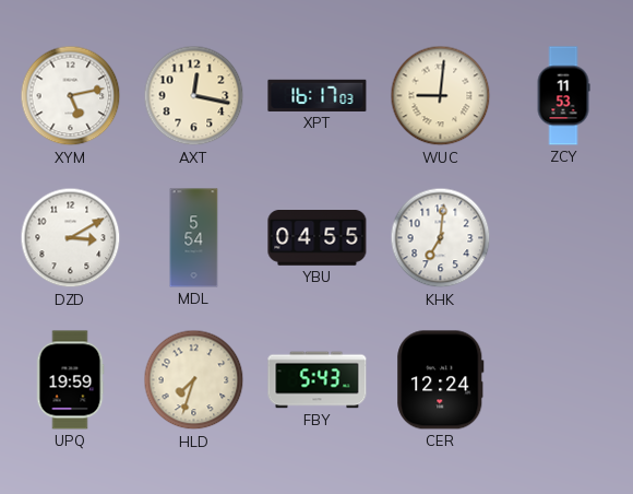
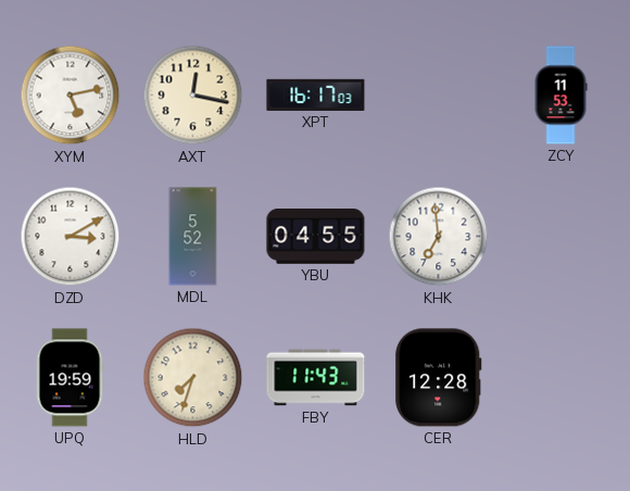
WUC: 9:01 -> none
MDL: 5:54 -> 5:52
KHK: 7:01 -> 6:59
FBY: 5:43 -> 11:43
CER: 12:24 -> 12:28
